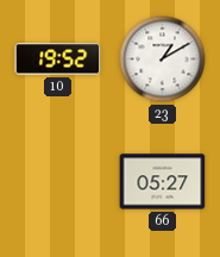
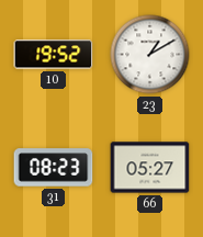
31: none -> 08:23
